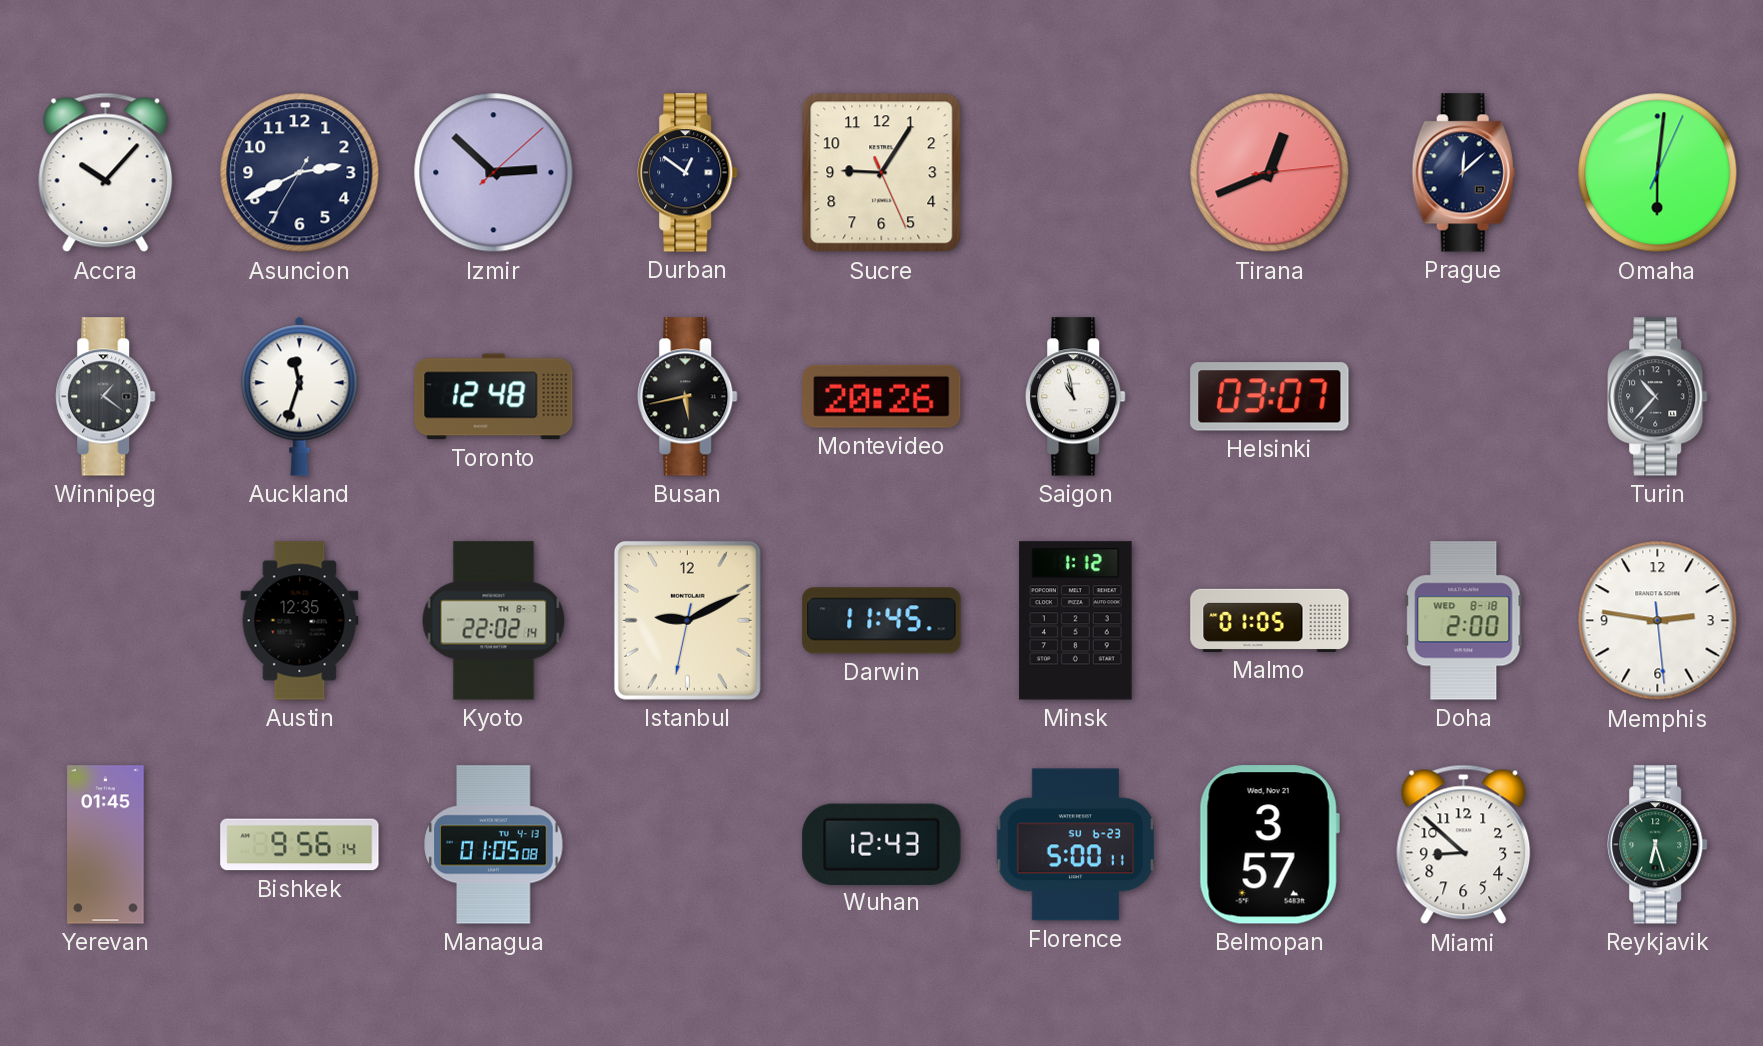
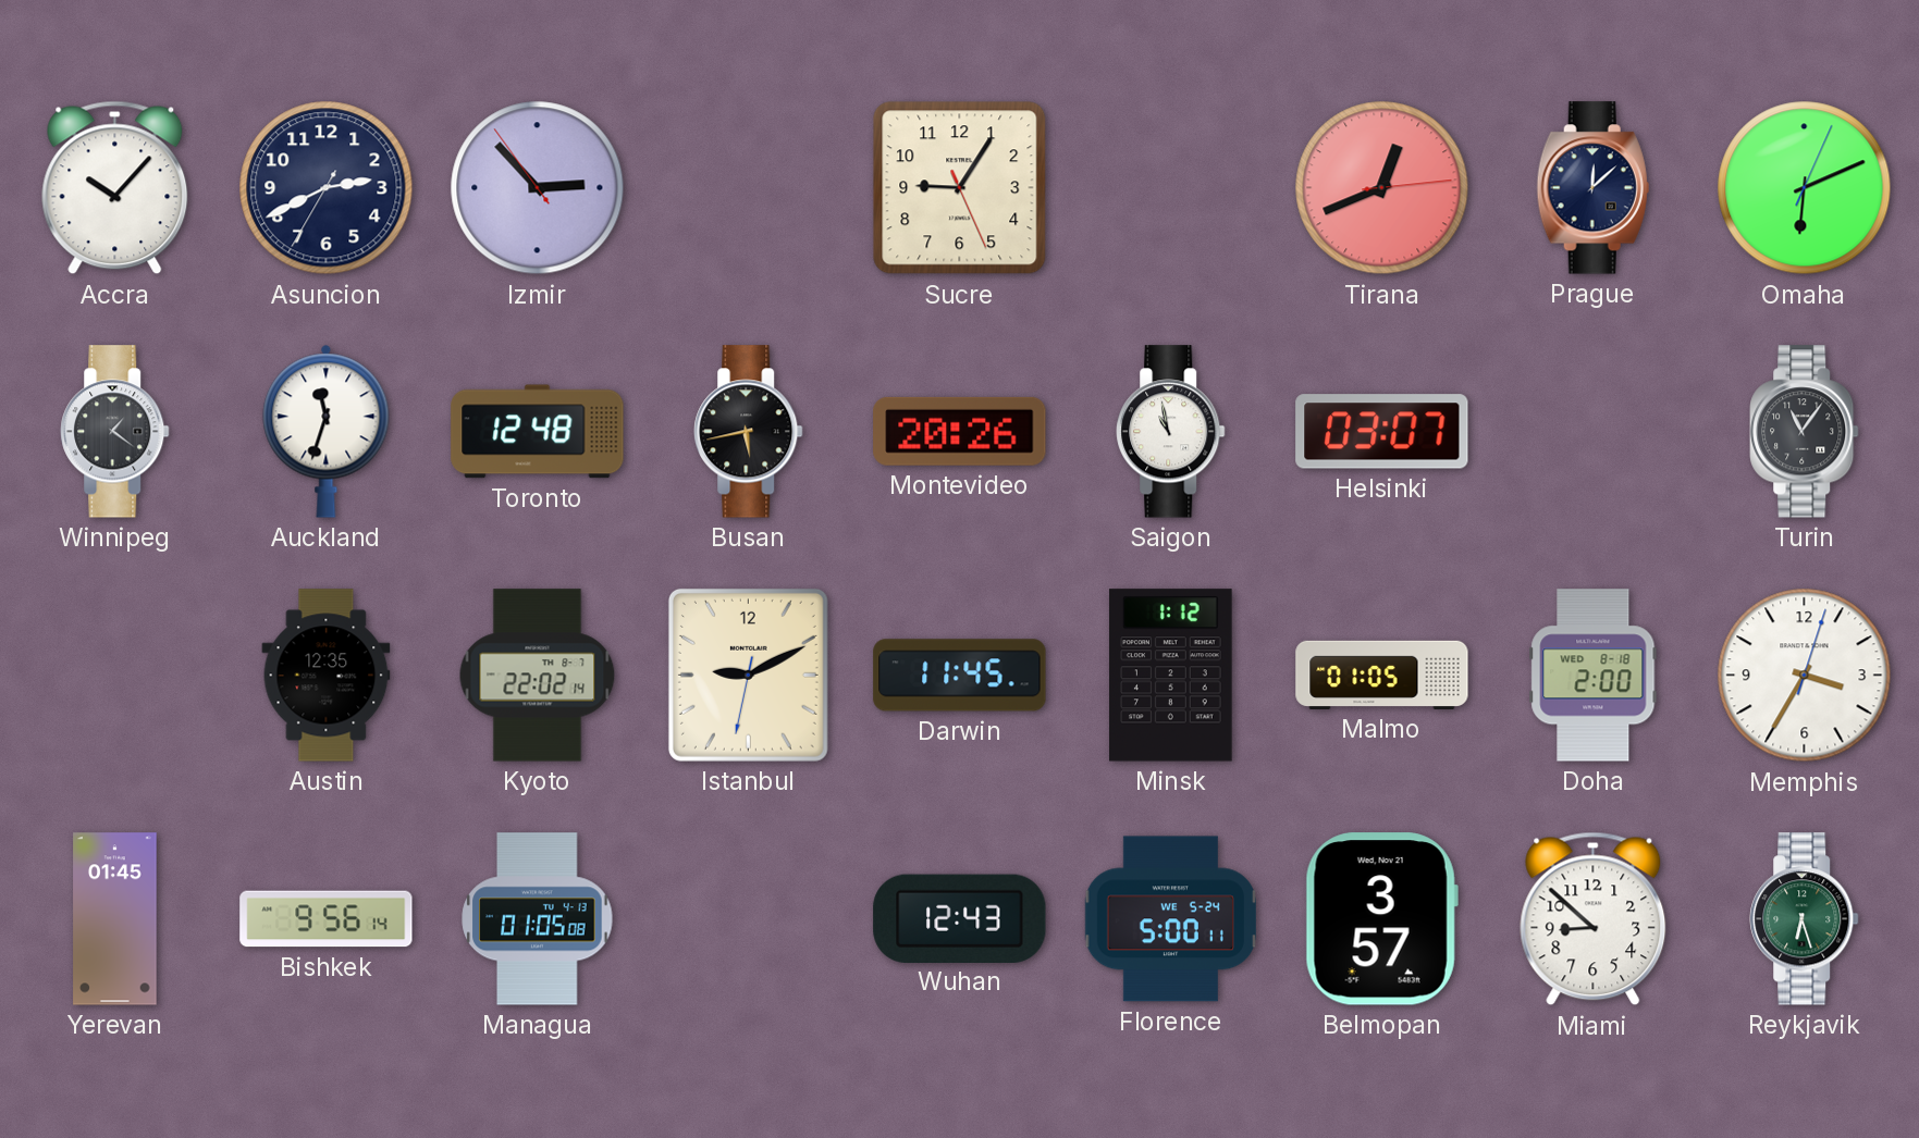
Izmir: 2:52:08 -> 2:52:54
Durban: 12:51 -> none
Omaha: 6:01 -> 6:11
Turin: 10:37 -> 11:06
Memphis: 2:46 -> 3:35
Florence date: SU 6-23 -> WE 5-24
